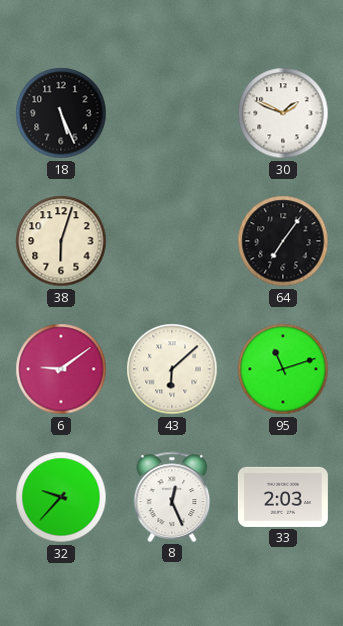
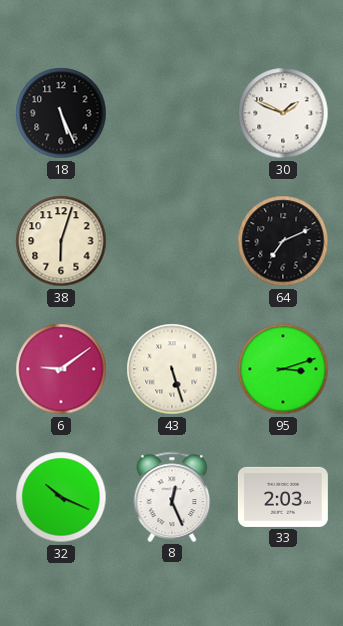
64: 7:06 -> 7:11
43: 6:08 -> 5:27
95: 11:12 -> 3:12
32: 9:37 -> 10:19
